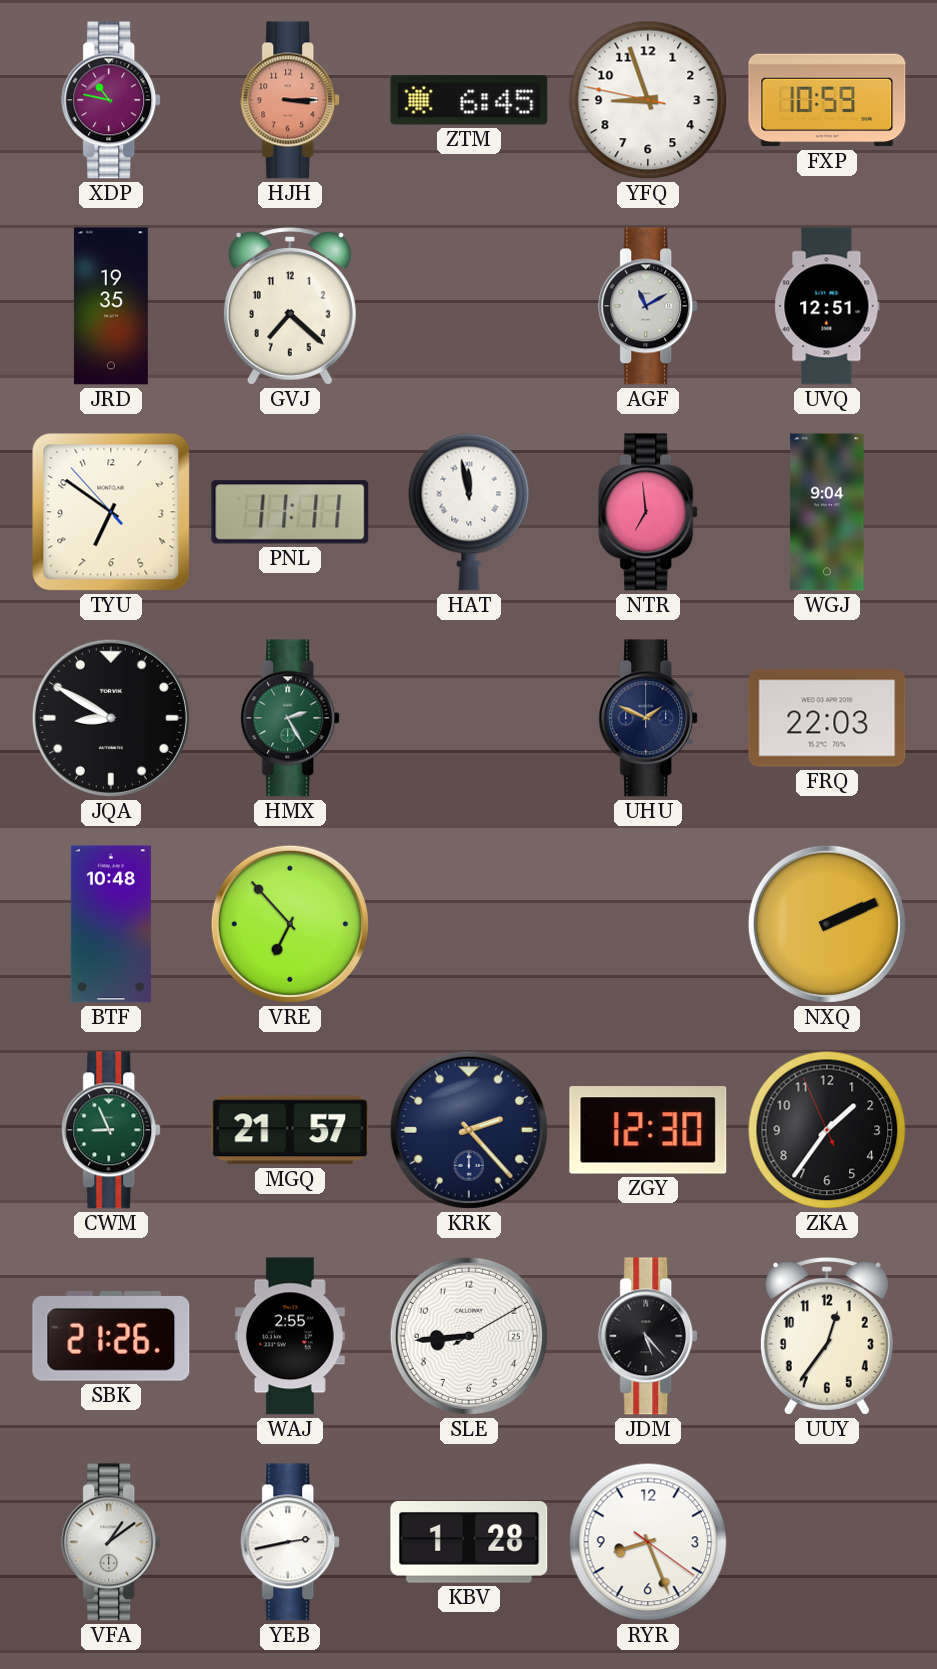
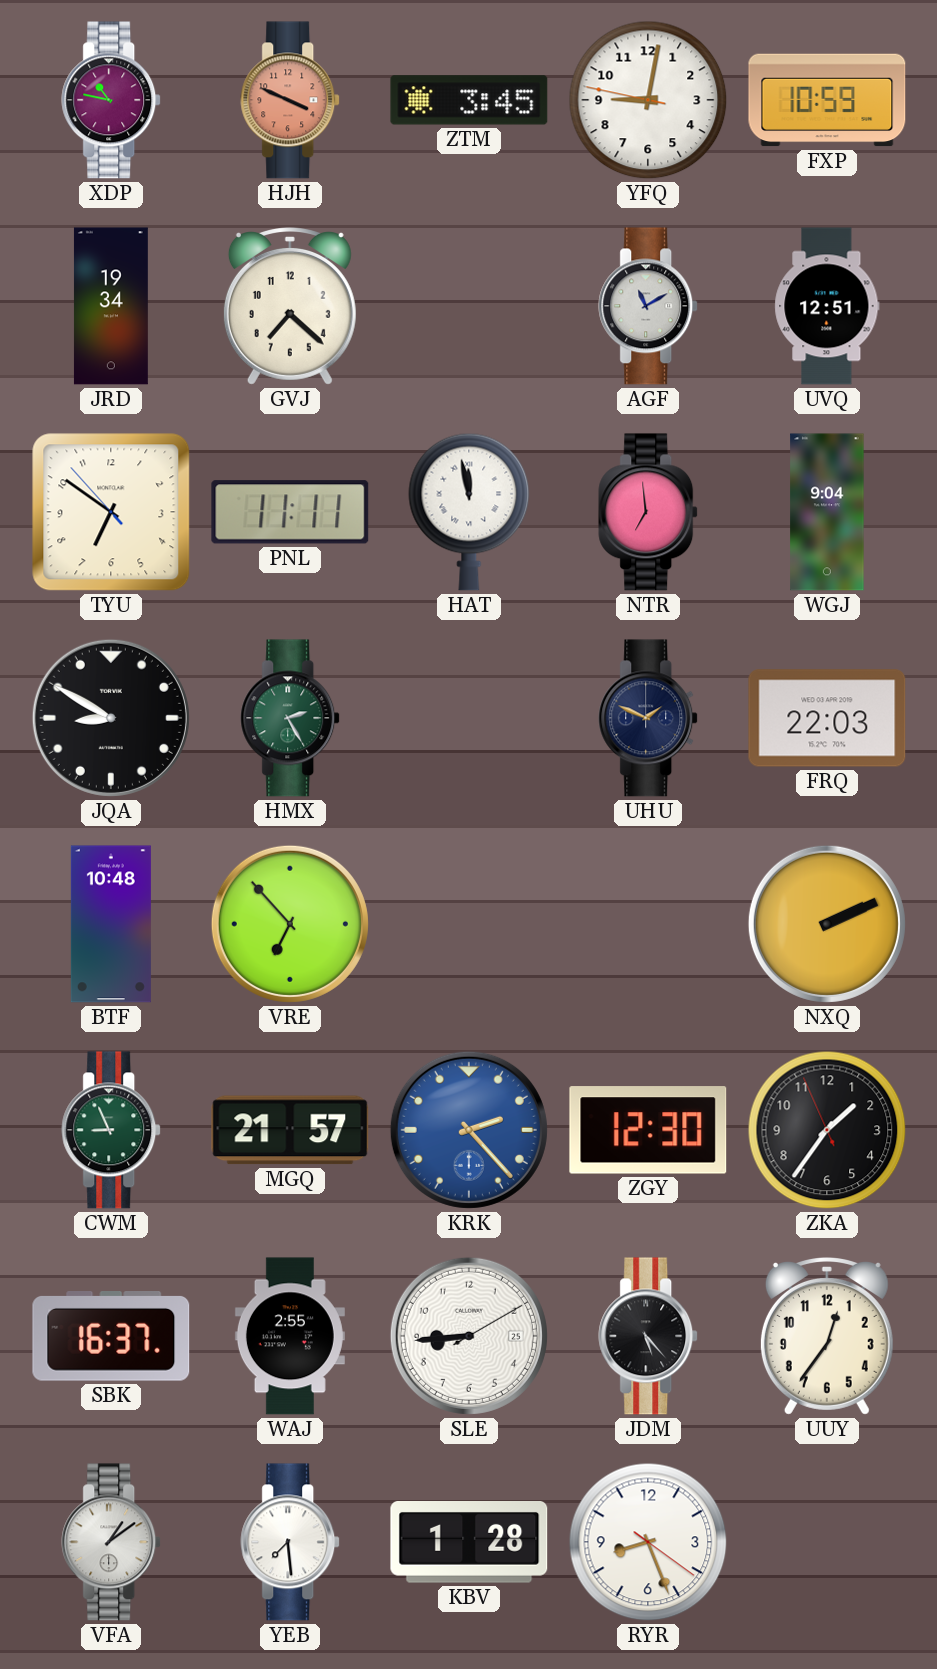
HJH: 3:15 -> 3:49
ZTM: 6:45 -> 3:45
YFQ: 8:56 -> 9:01
JRD: 19:35 -> 19:34
KRK dial: navy -> blue
SBK: 21:26 -> 16:37
YEB: 2:43 -> 7:29
